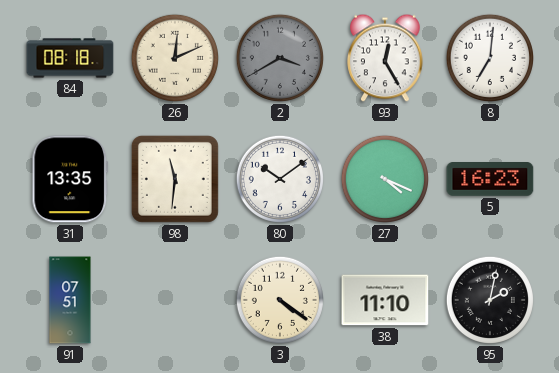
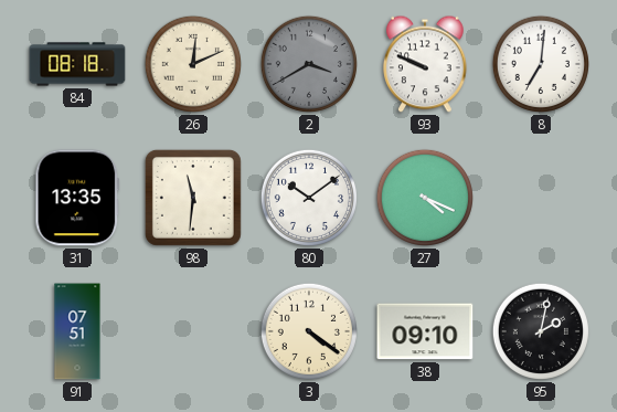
93: 12:25 -> 9:49
5: 16:23 -> none
38: 11:10 -> 09:10
